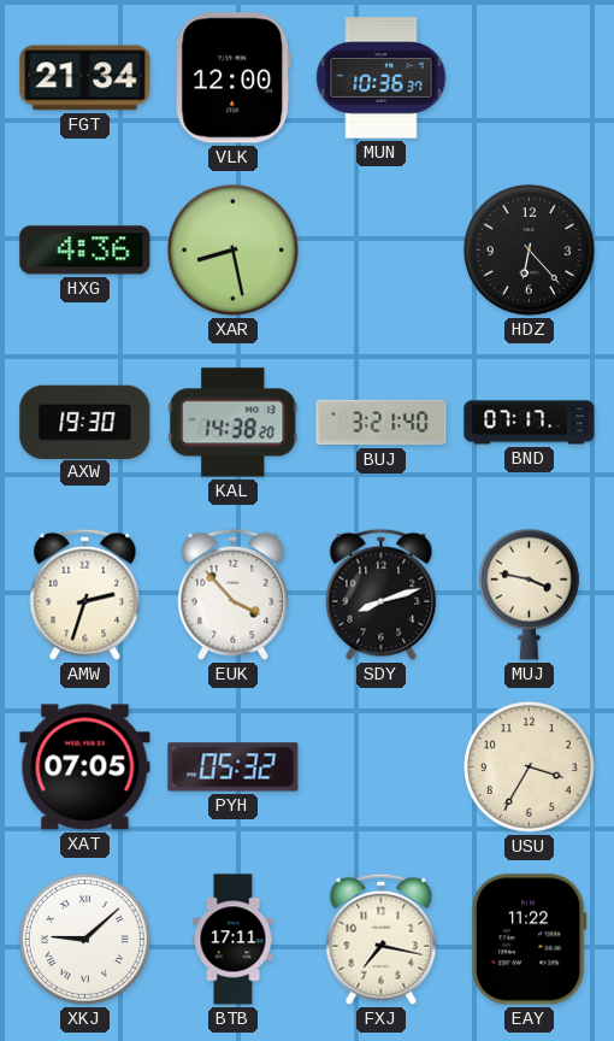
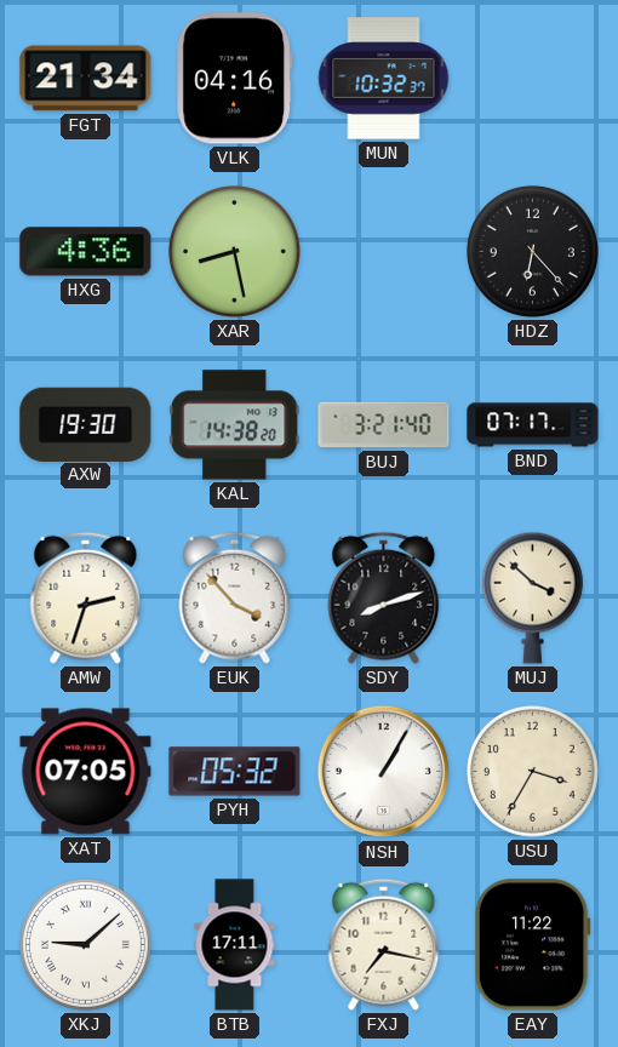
VLK: 12:00 -> 04:16
MUN: 10:36 -> 10:32
MUJ: 3:47 -> 3:52
NSH: none -> 1:05
